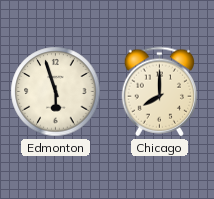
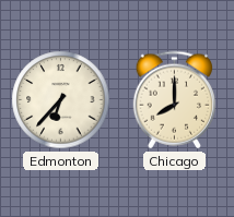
Edmonton: 5:57 -> 6:37
